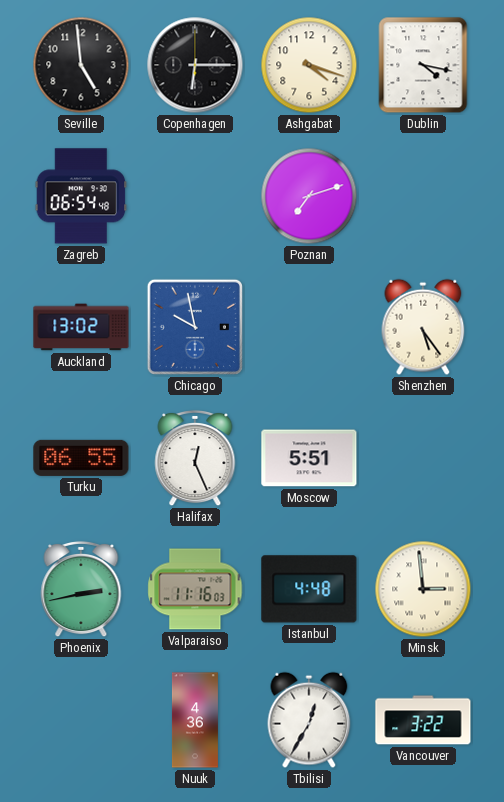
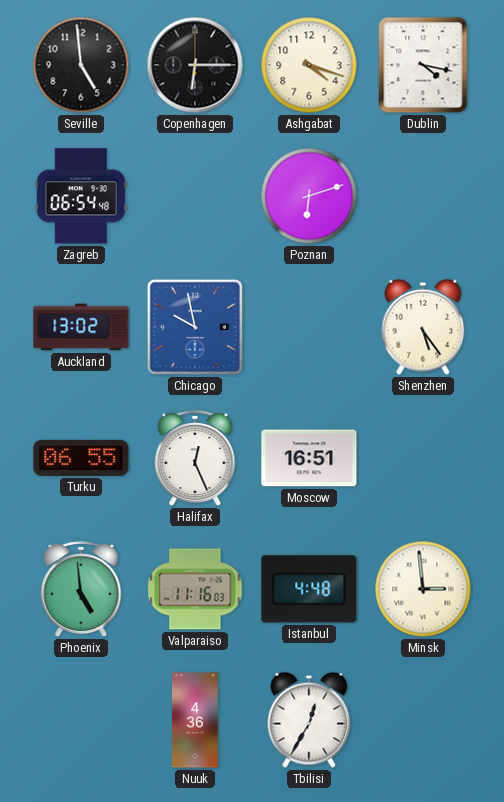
Poznan: 7:12 -> 6:12
Moscow: 5:51 -> 16:51
Phoenix: 2:43 -> 4:59
Vancouver: 3:22 -> none
